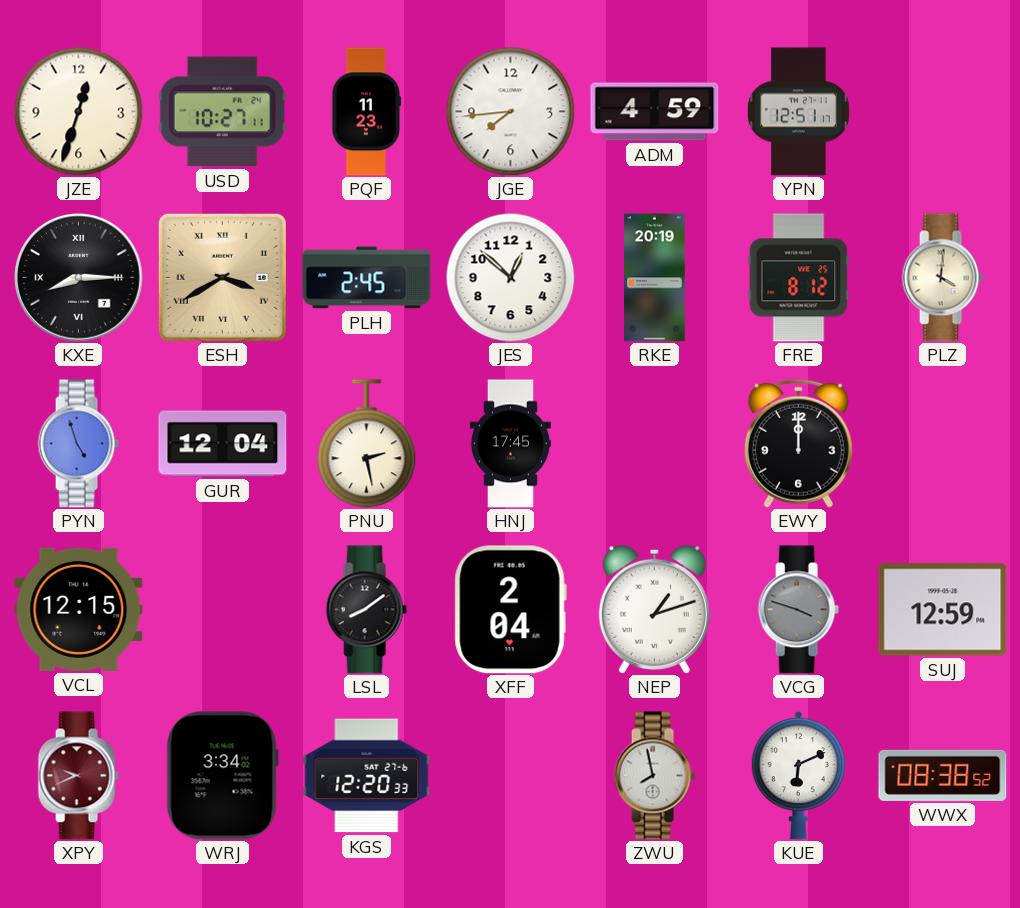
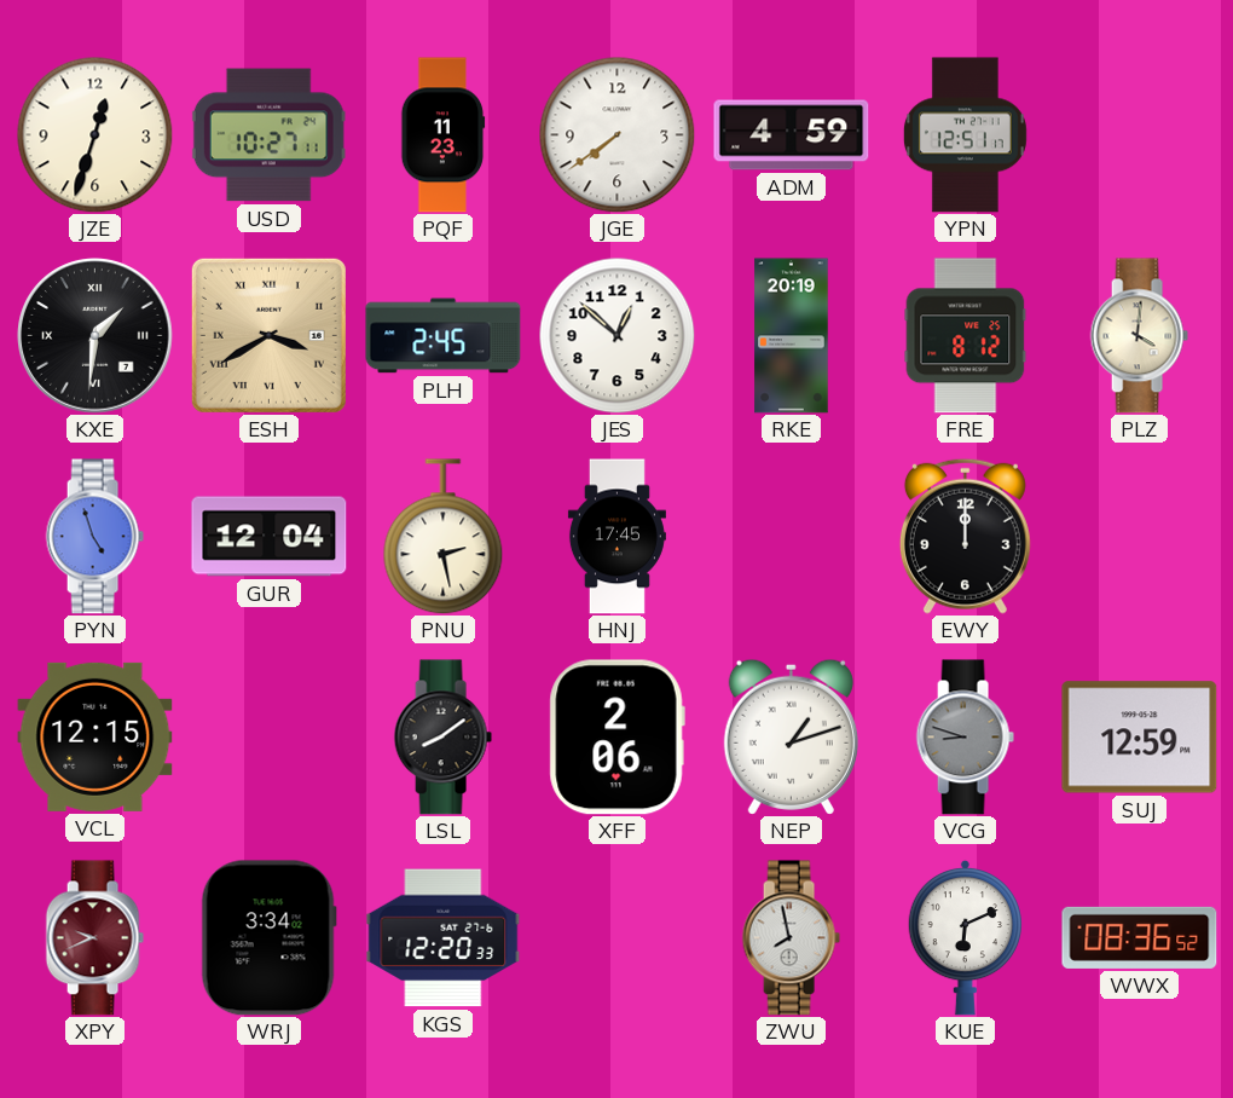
JGE: 7:44 -> 7:39
KXE: 8:15 -> 1:31
XFF: 2:04 -> 2:06
VCG: 3:48 -> 8:48
WWX: 08:38 -> 08:36
